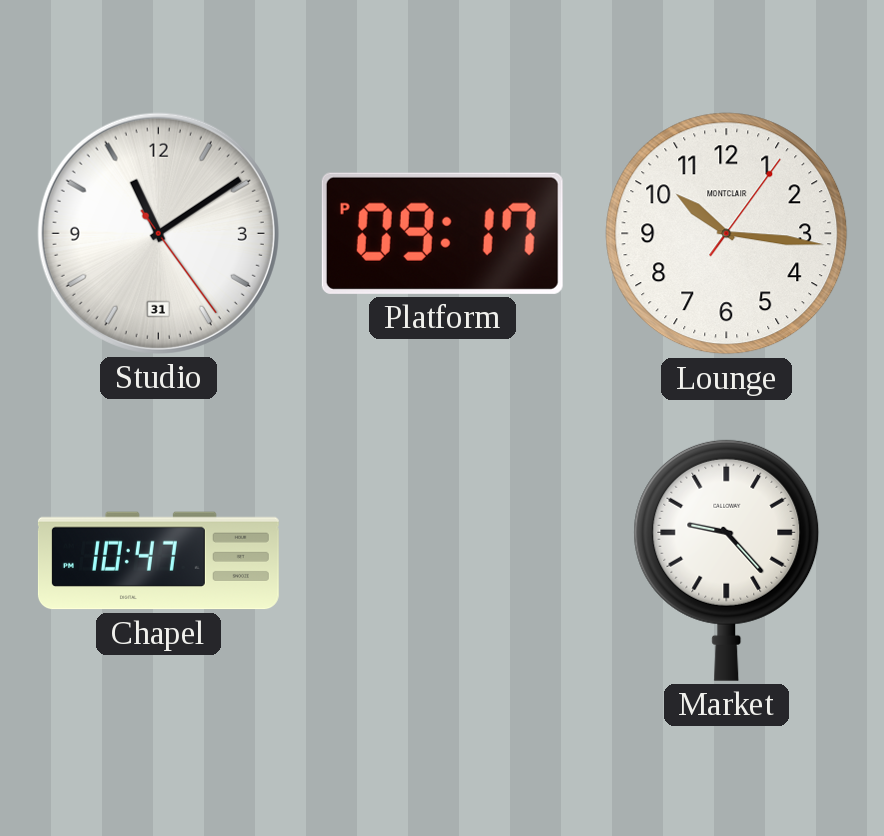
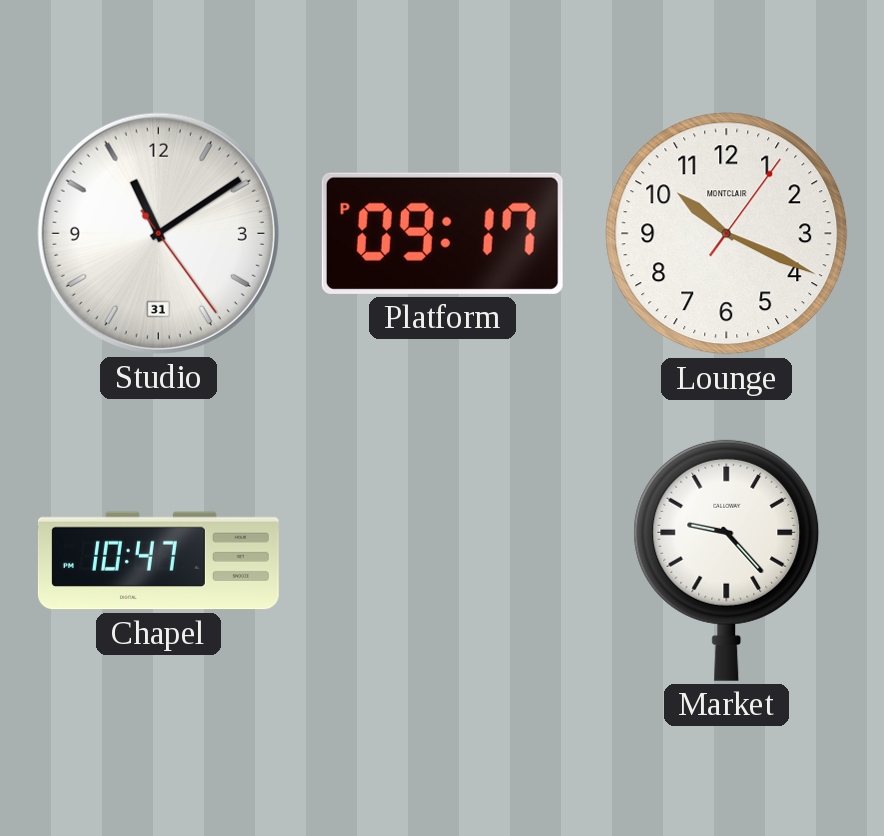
Lounge: 10:16 -> 10:19
